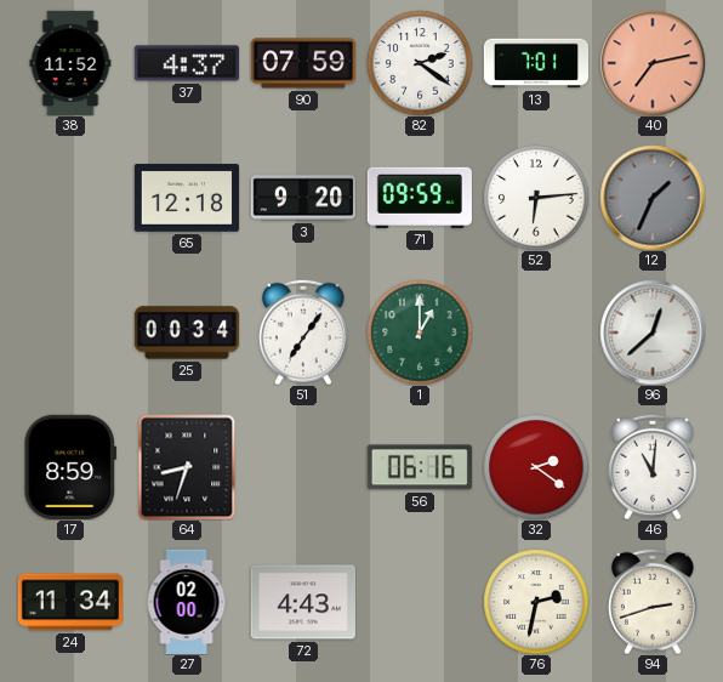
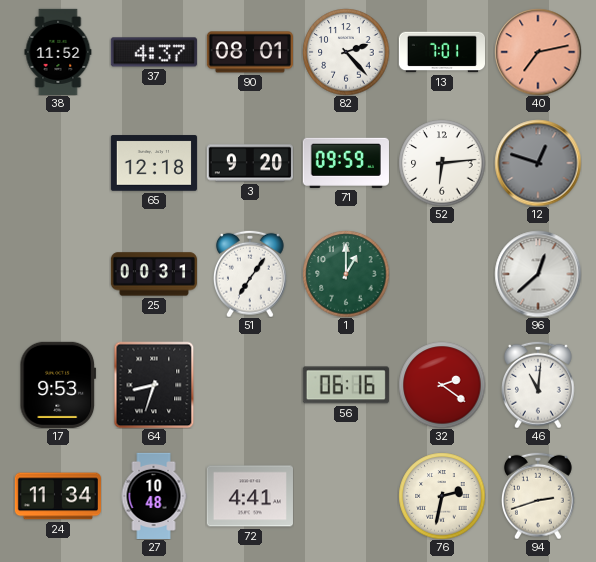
90: 07:59 -> 08:01
82: 2:21 -> 2:23
12: 1:34 -> 12:48
25: 00:34 -> 00:31
17: 8:59 -> 9:53
27: 02:00 -> 10:48
72: 4:43 -> 4:41
